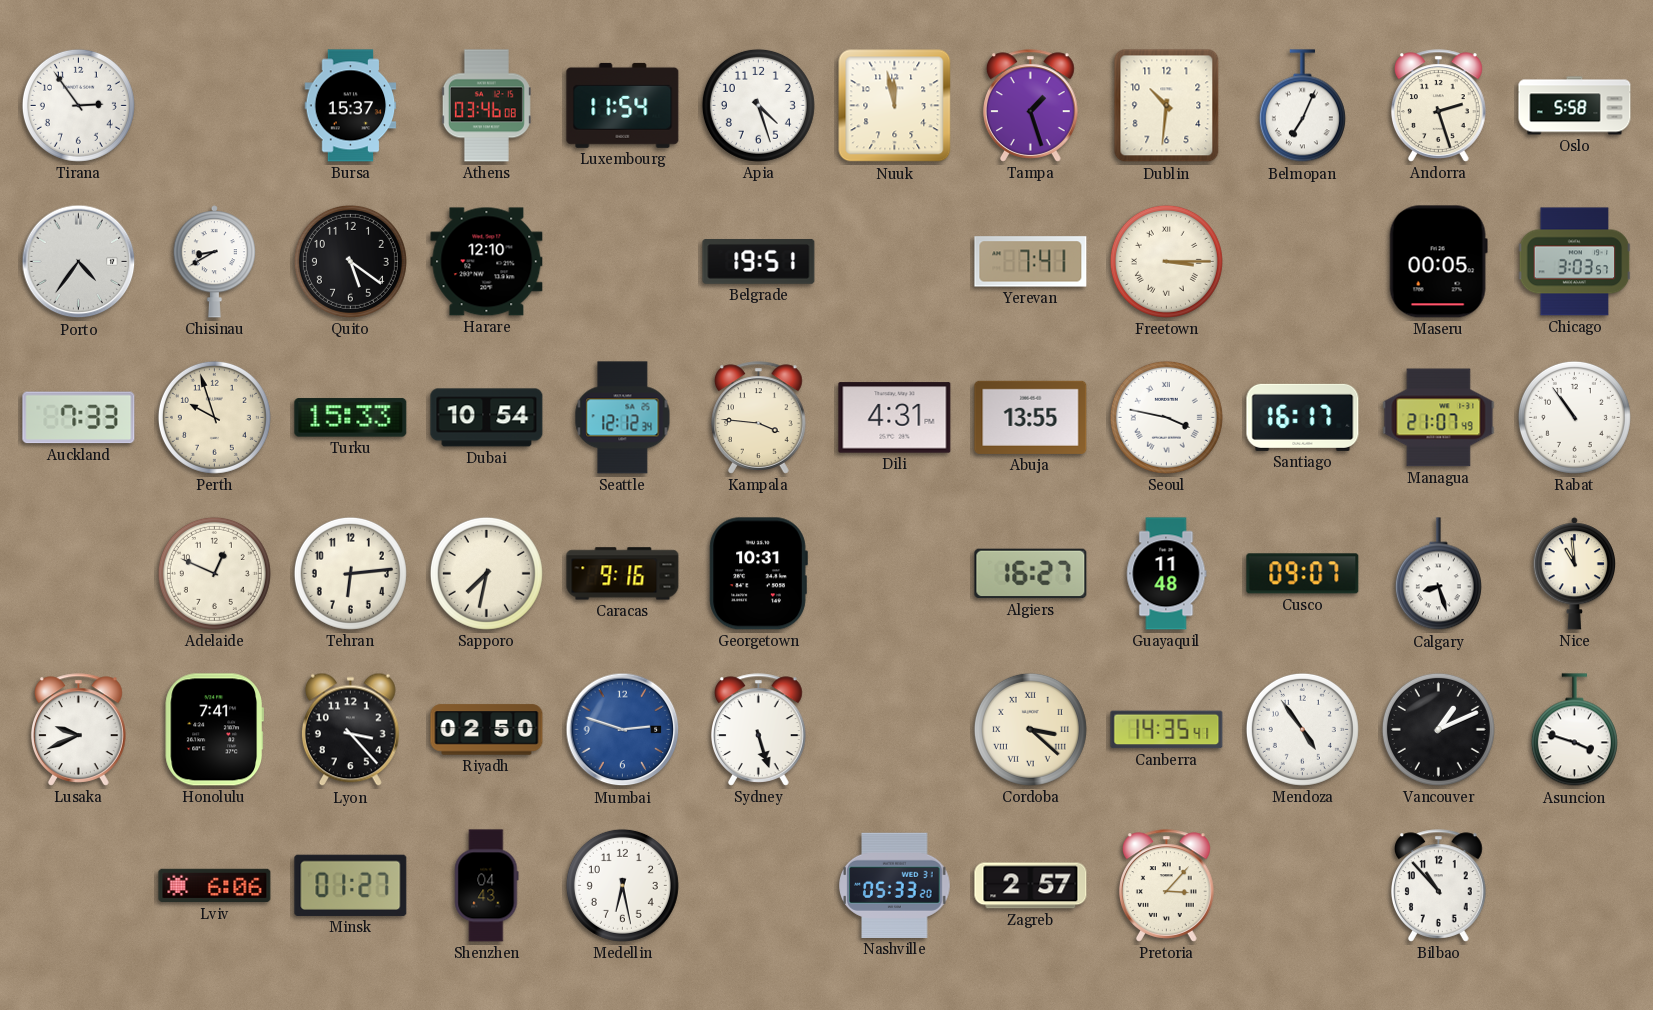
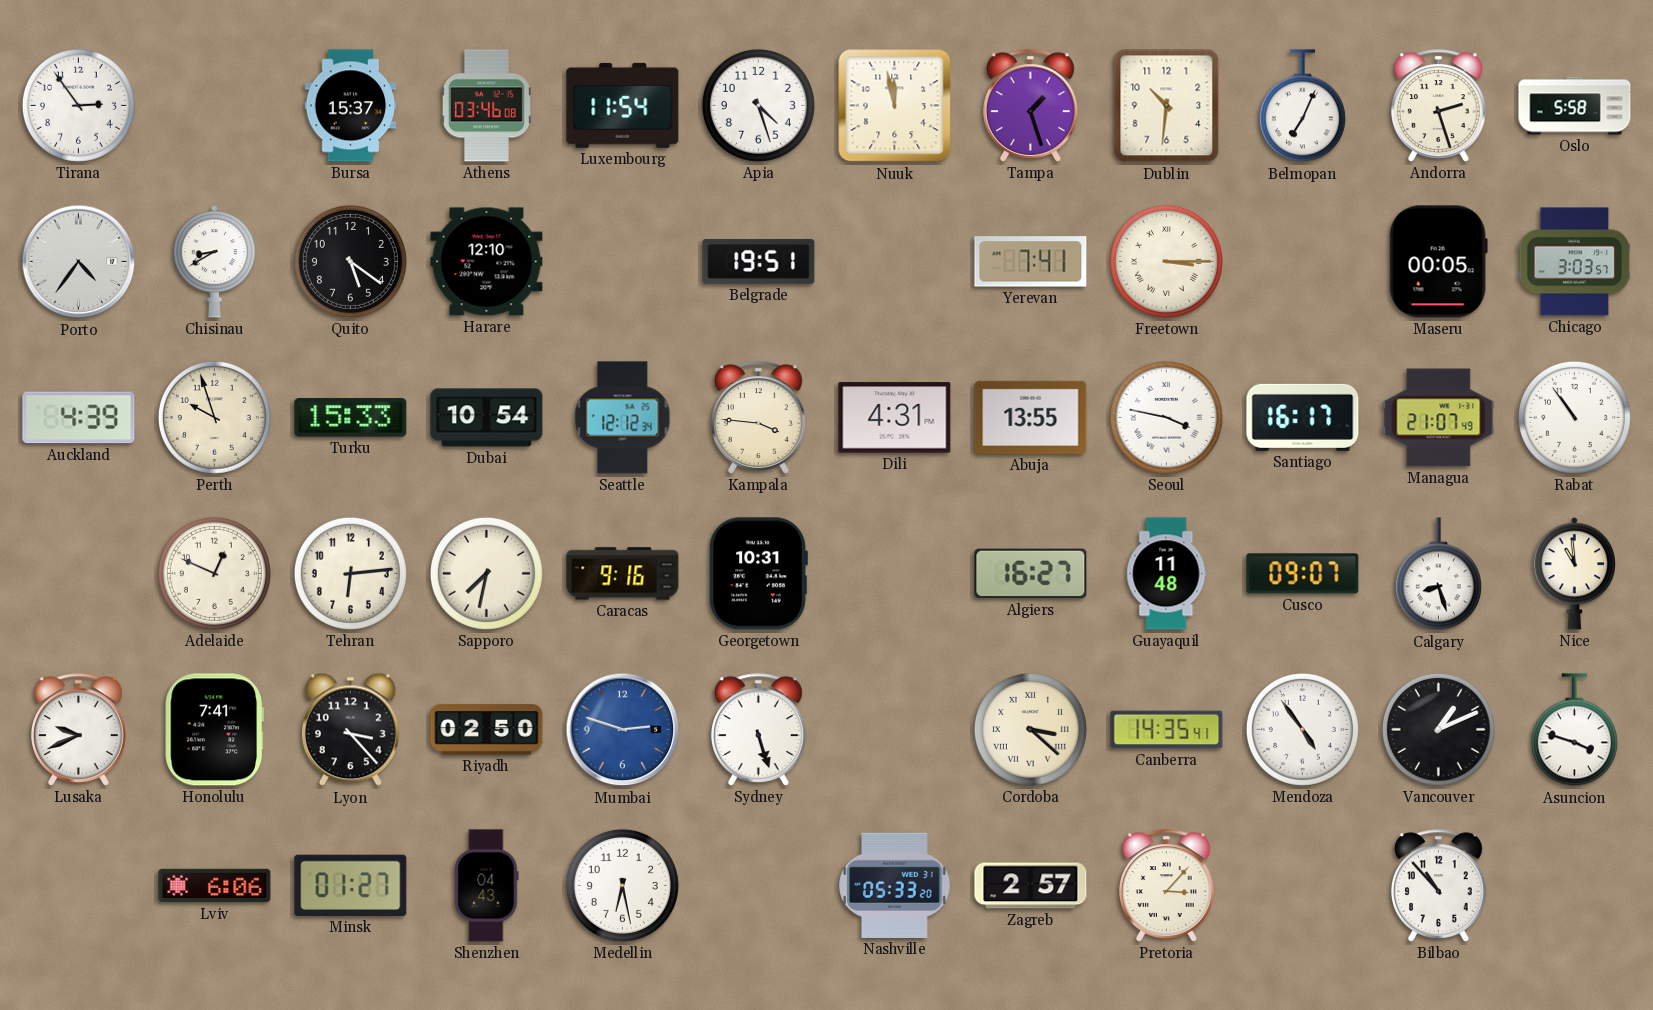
Auckland: 7:33 -> 4:39
